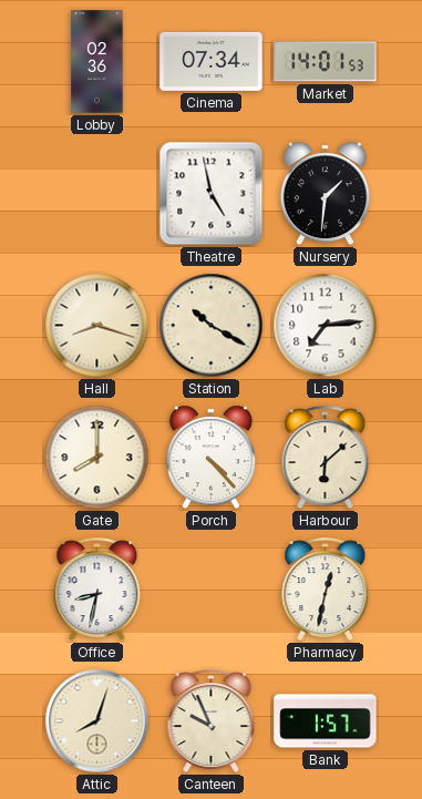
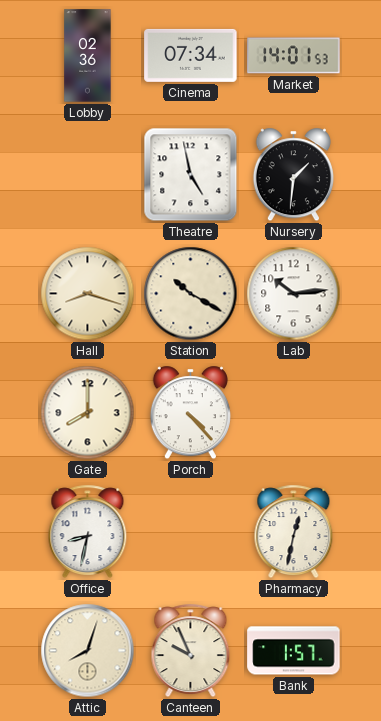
Lab: 7:14 -> 10:14
Harbour: 6:08 -> none
